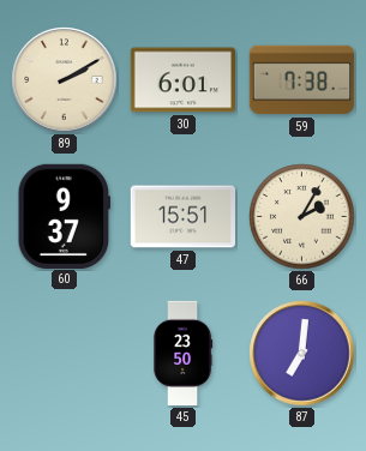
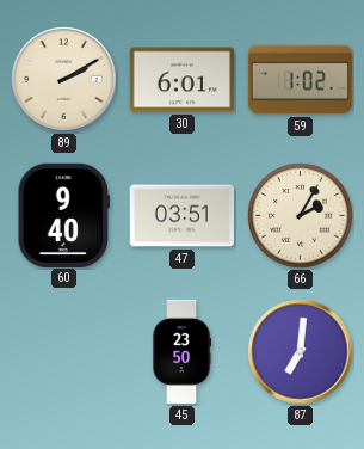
59: 7:38 -> 1:02
60: 9:37 -> 9:40
47: 15:51 -> 03:51
